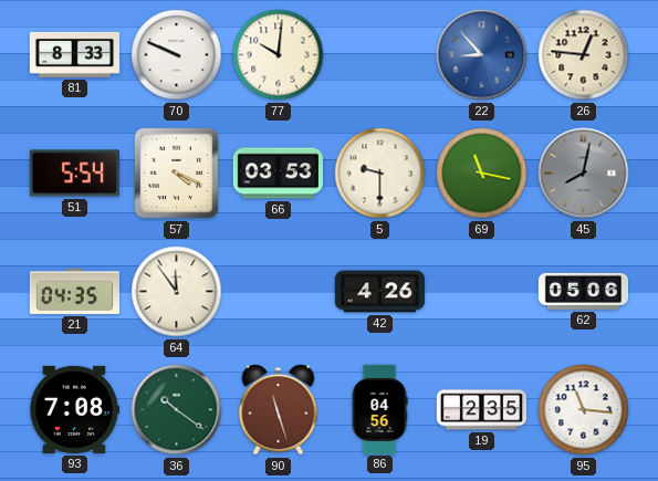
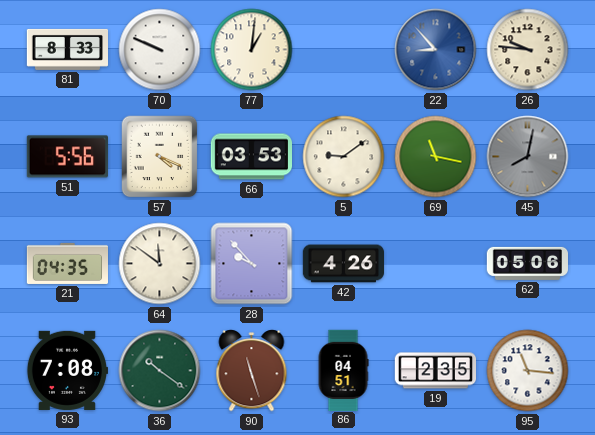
77: 10:01 -> 1:01
26: 12:46 -> 9:46
51: 5:54 -> 5:56
5: 9:30 -> 9:09
64: 11:54 -> 11:51
28: none -> 9:53
86: 04:56 -> 04:51
